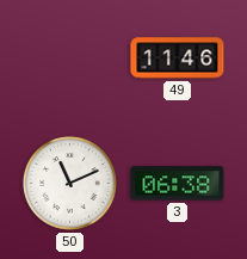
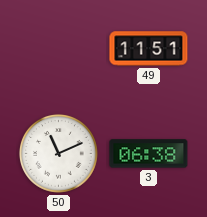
49: 11:46 -> 11:51
